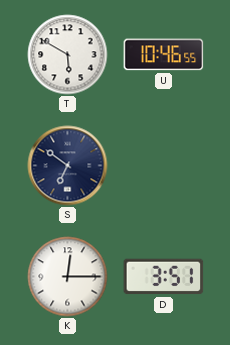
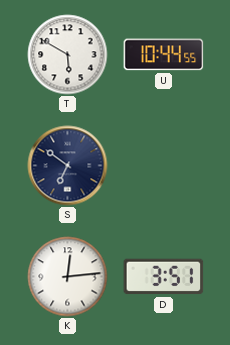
U: 10:46 -> 10:44
K: 12:15 -> 12:14
